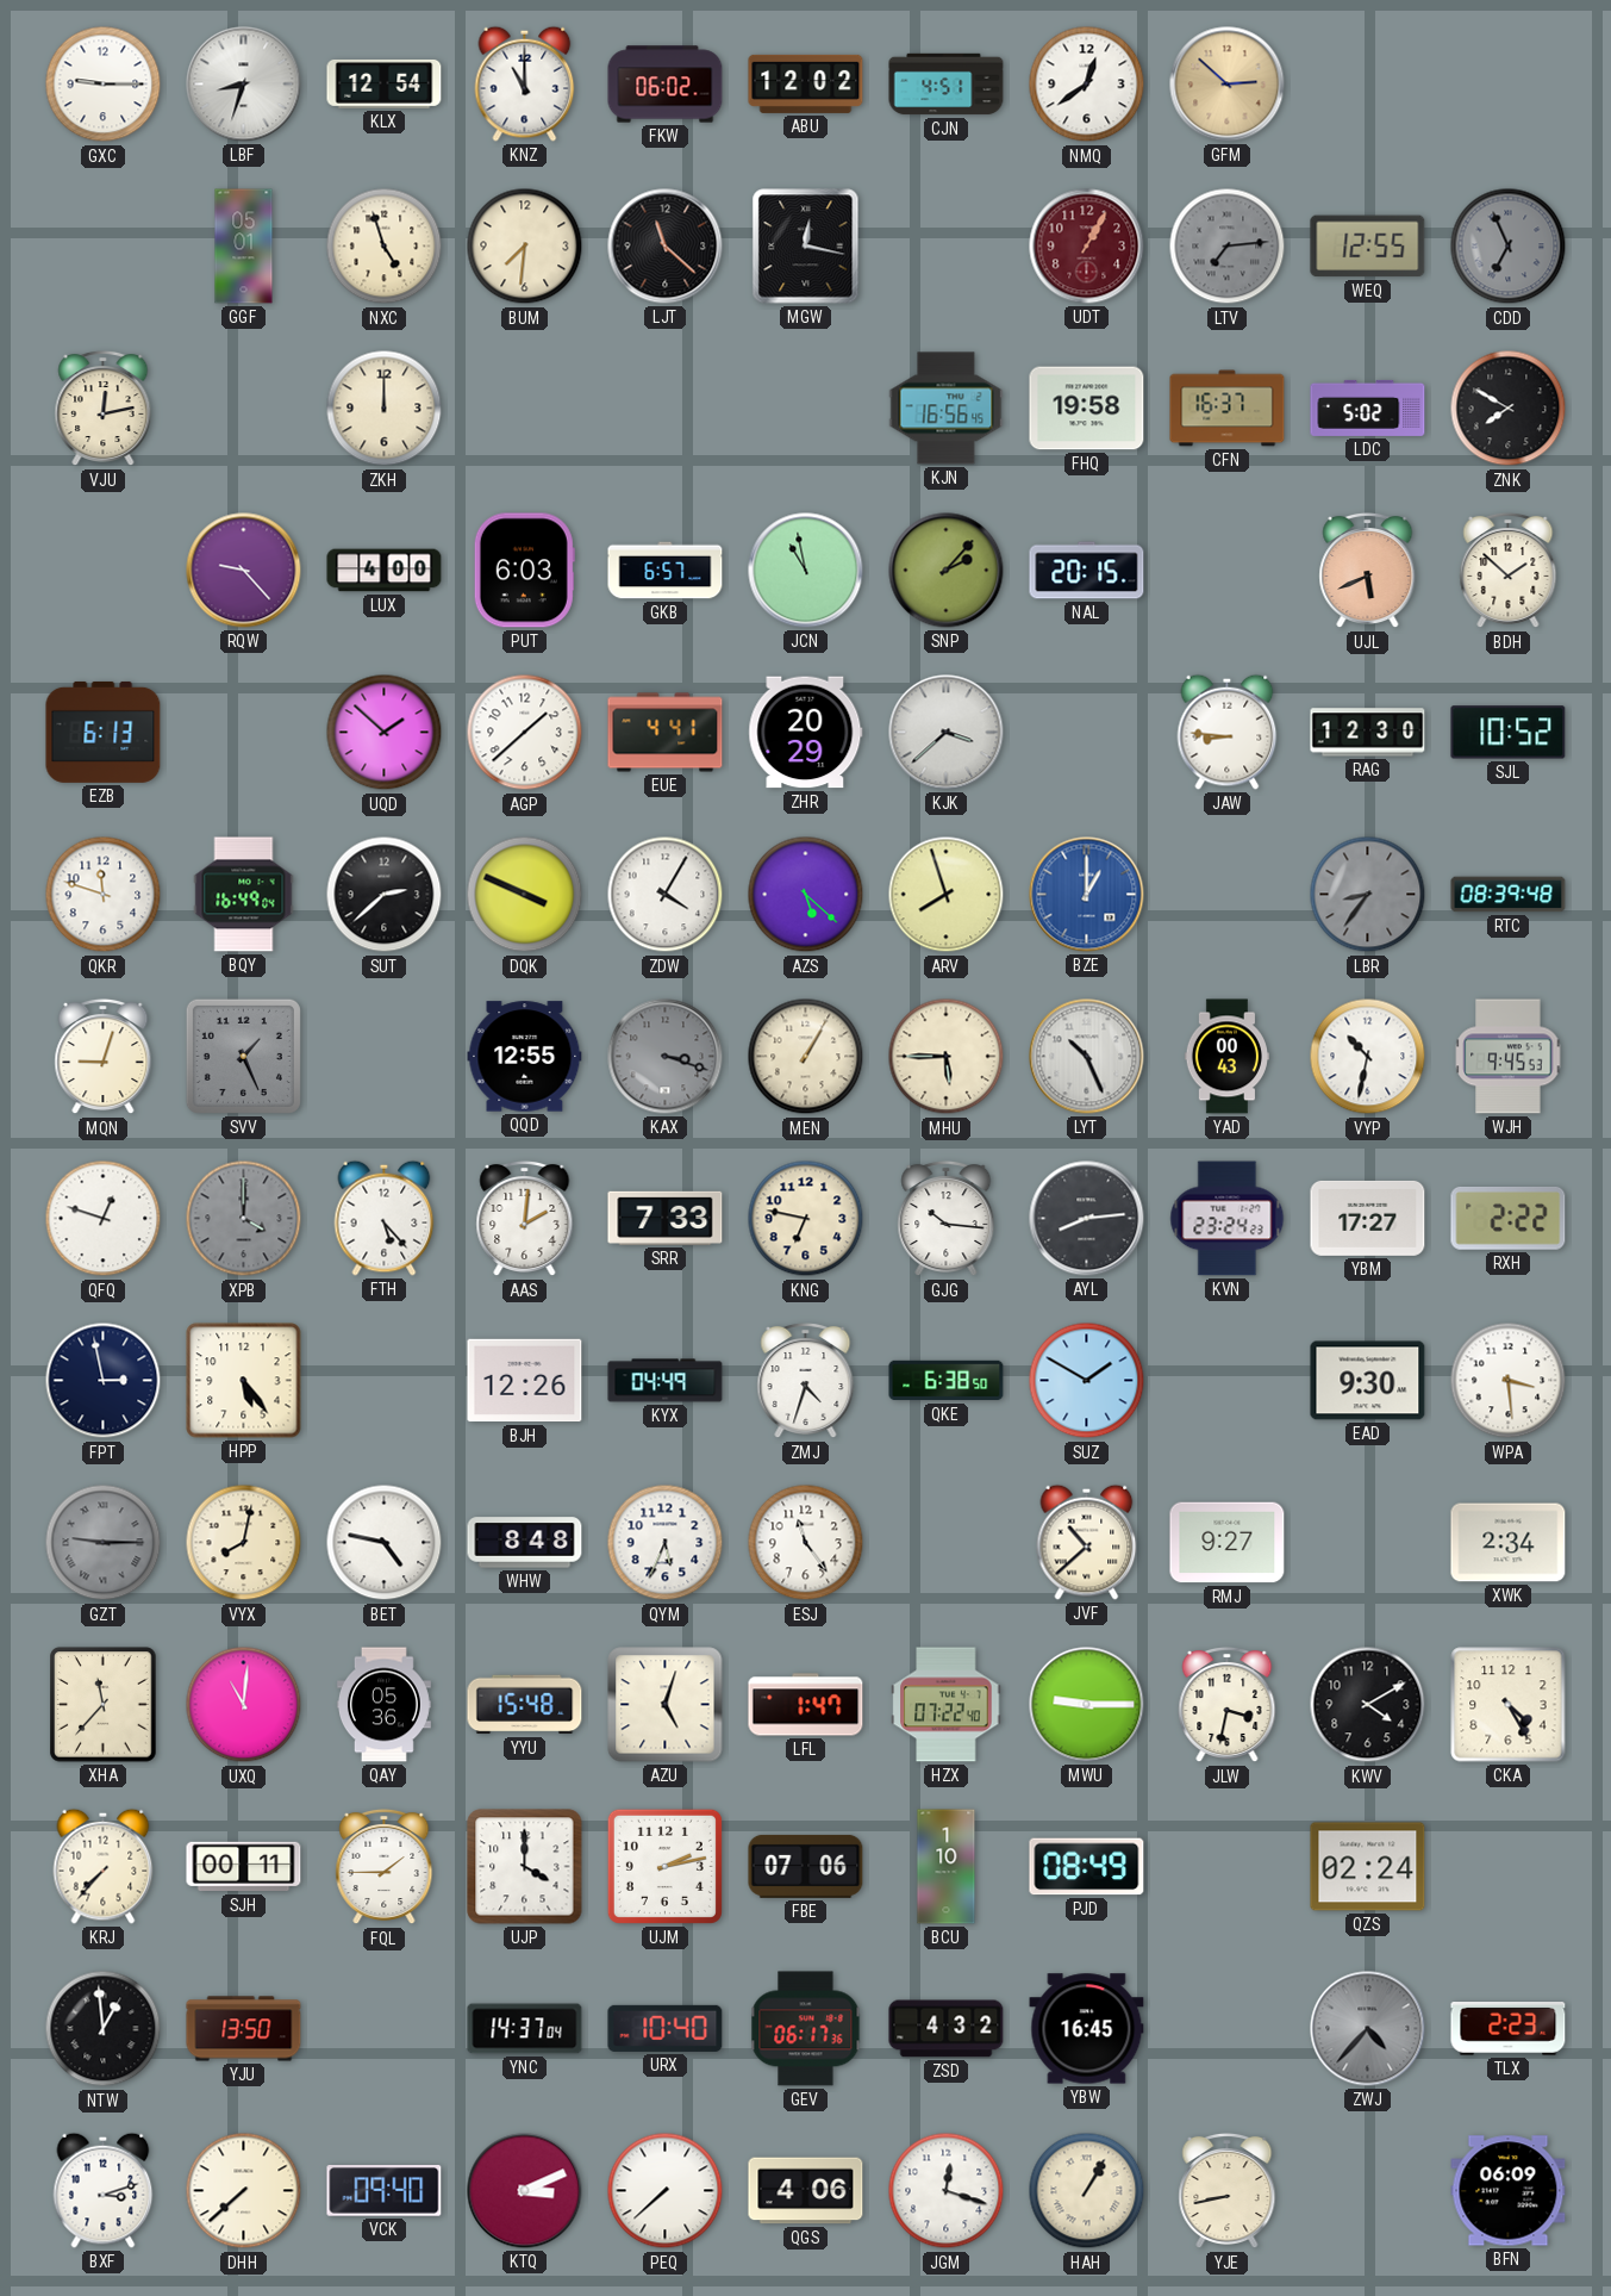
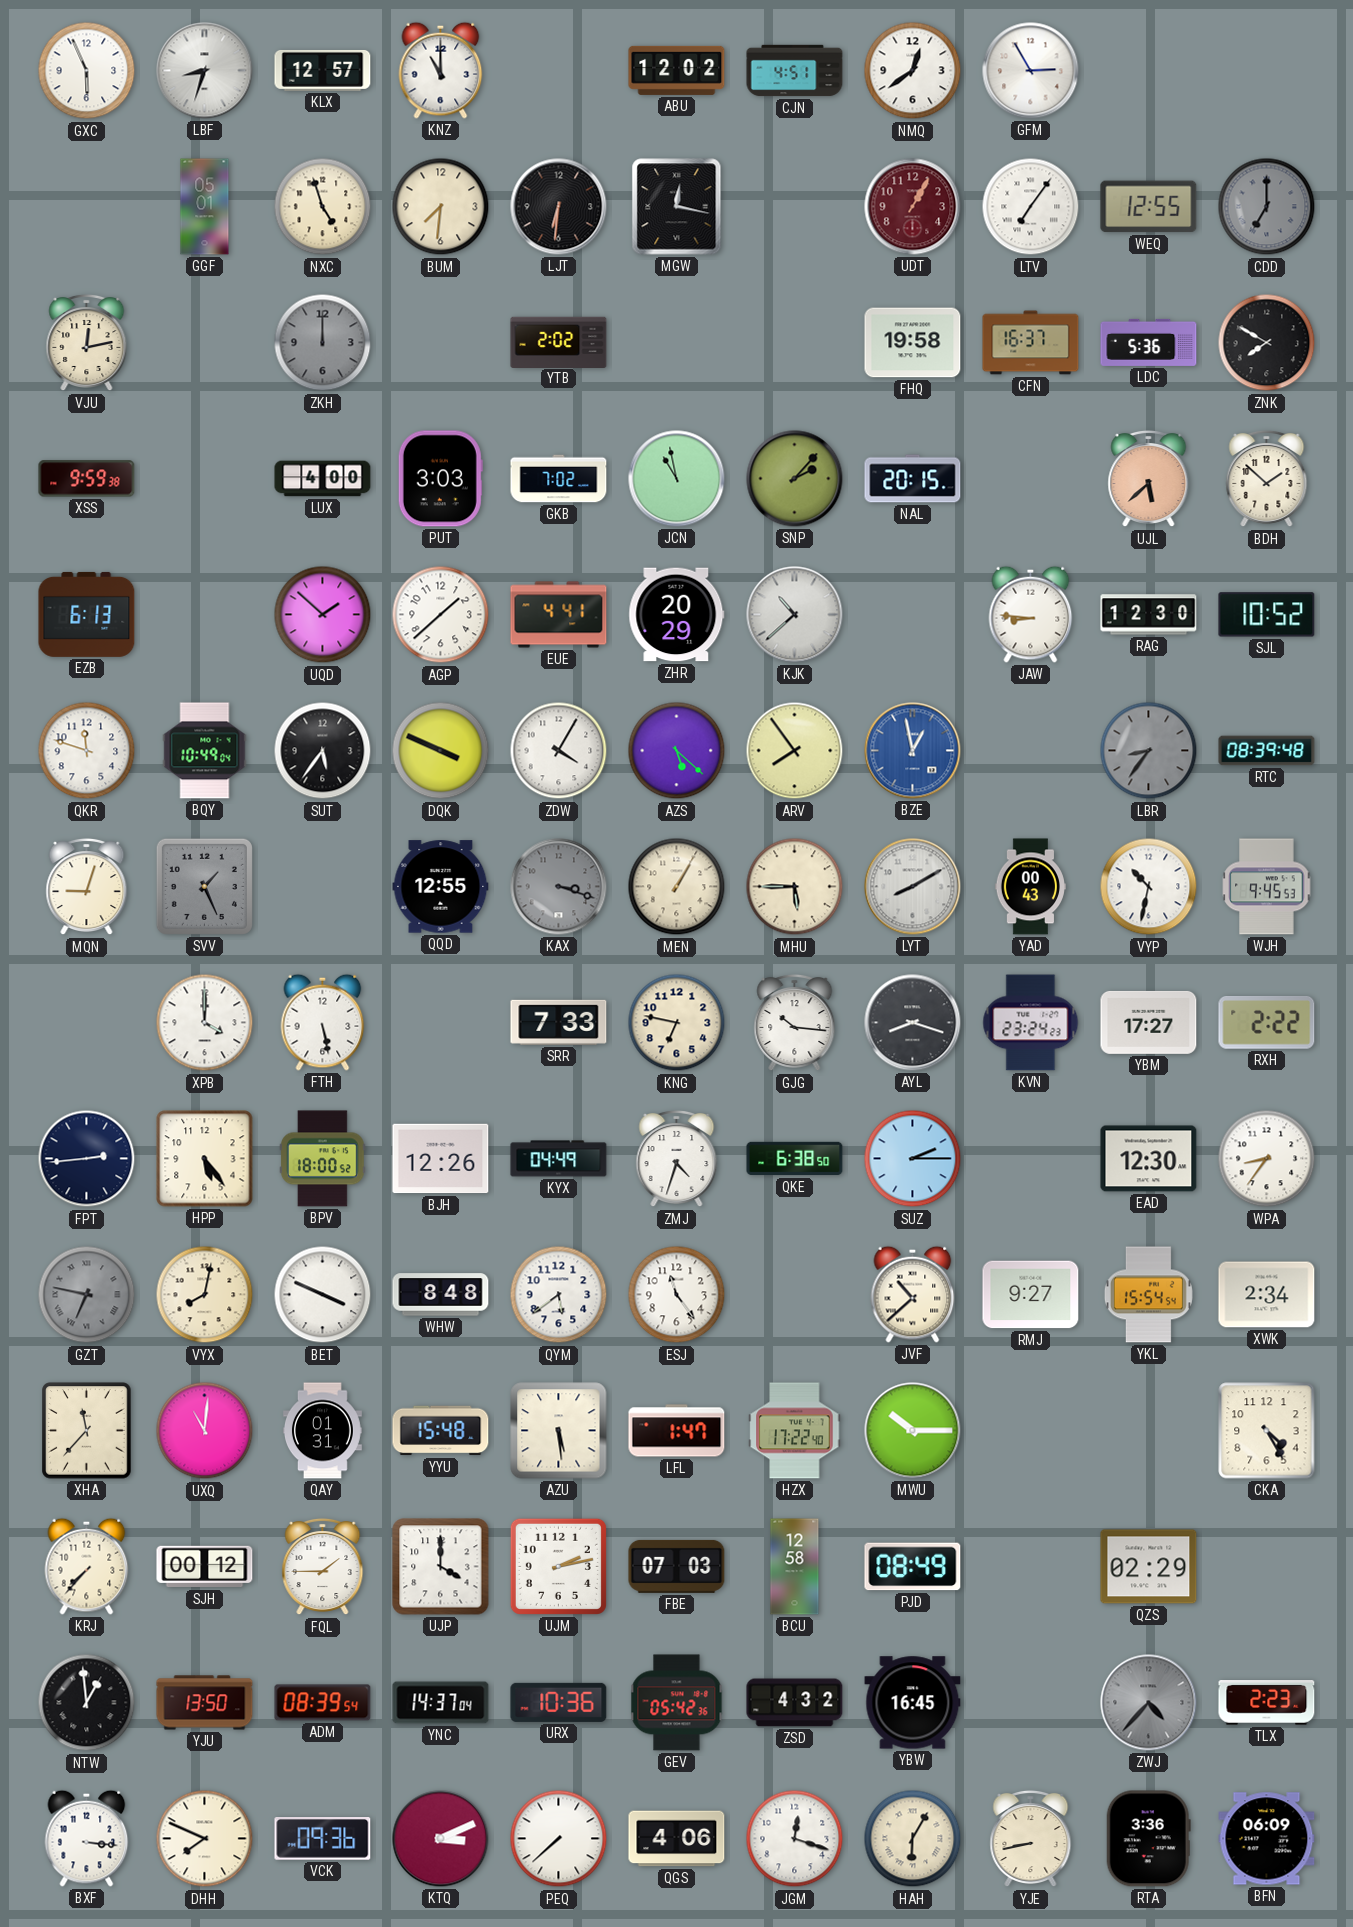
GXC: 9:15 -> 5:56
KLX: 12:54 -> 12:57
FKW: 06:02 -> none
GFM: 2:52 -> 2:55
GFM dial: champagne -> white
LJT: 11:22 -> 6:31
LTV: 7:14 -> 7:06
LTV dial: grey -> white
CDD: 6:56 -> 7:00
ZKH dial: cream -> grey
YTB: none -> 2:02
KJN: 16:56 -> none
LDC: 5:02 -> 5:36
XSS: none -> 9:59
RQW: 9:23 -> none
PUT: 6:03 -> 3:03
GKB: 6:57 -> 7:02
UJL: 5:41 -> 5:38
KJK: 3:38 -> 10:38
BQY: 16:49 -> 10:49
SUT: 2:38 -> 5:36
ARV: 7:57 -> 7:54
BZE: 1:00 -> 12:58
LYT: 10:26 -> 8:10
QFQ: 12:48 -> none
XPB dial: grey -> white
FTH: 5:23 -> 5:28
AAS: 2:01 -> none
AYL: 8:14 -> 8:18
FPT: 2:58 -> 2:44
BPV: none -> 18:00
SUZ: 1:50 -> 2:15
EAD: 9:30 -> 12:30
WPA: 3:29 -> 8:36
GZT: 9:15 -> 6:47
BET: 4:47 -> 3:49
QYM: 5:34 -> 5:39
YKL: none -> 15:54
QAY: 05:36 -> 01:31
AZU: 5:03 -> 5:29
HZX: 07:22 -> 17:22
MWU: 9:15 -> 10:15
JLW: 3:32 -> none
KWV: 4:10 -> none
SJH: 00:11 -> 00:12
FBE: 07:06 -> 07:03
BCU: 1:10 -> 12:58
QZS: 02:24 -> 02:29
ADM: none -> 08:39
URX: 10:40 -> 10:36
GEV: 06:17 -> 05:42
BXF: 3:12 -> 3:16
DHH: 7:38 -> 7:49
VCK: 09:40 -> 09:36
HAH: 1:05 -> 6:05
RTA: none -> 3:36
